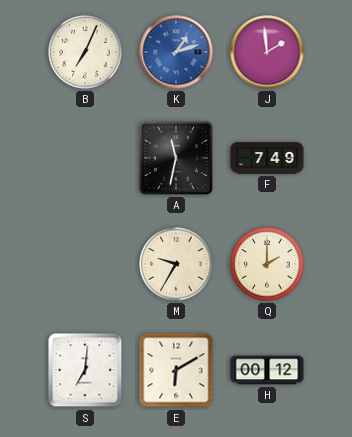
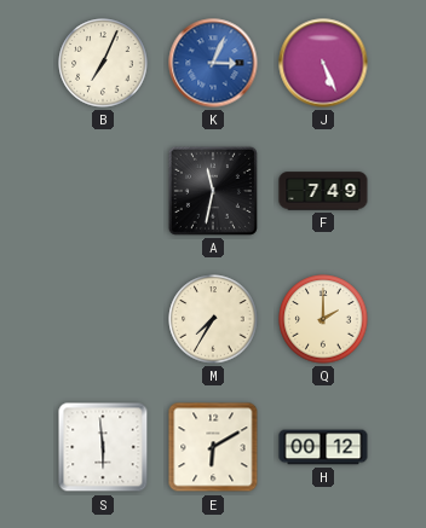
K: 1:12 -> 3:04
J: 1:59 -> 5:26
M: 9:35 -> 7:35
S: 7:01 -> 5:59
